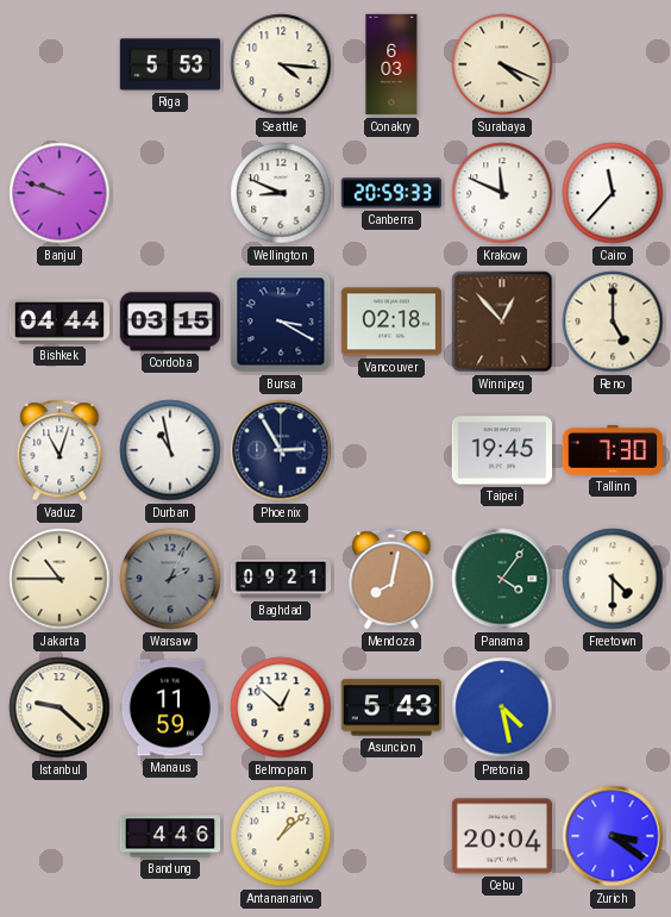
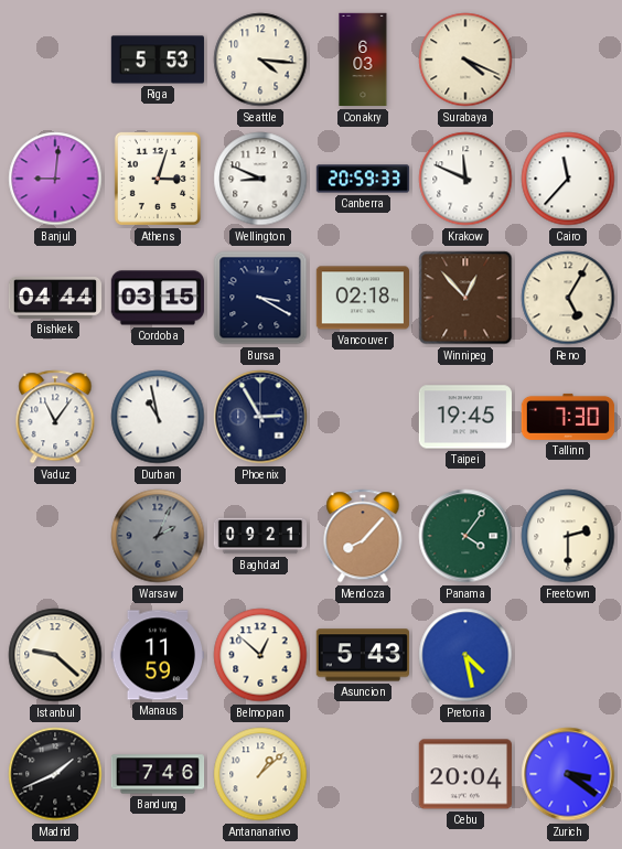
Banjul: 9:48 -> 9:01
Athens: none -> 3:03
Reno: 5:00 -> 5:05
Vaduz: 11:03 -> 11:06
Jakarta: 10:45 -> none
Mendoza: 8:02 -> 8:07
Freetown: 4:30 -> 2:30
Madrid: none -> 1:41
Bandung: 4:46 -> 7:46
